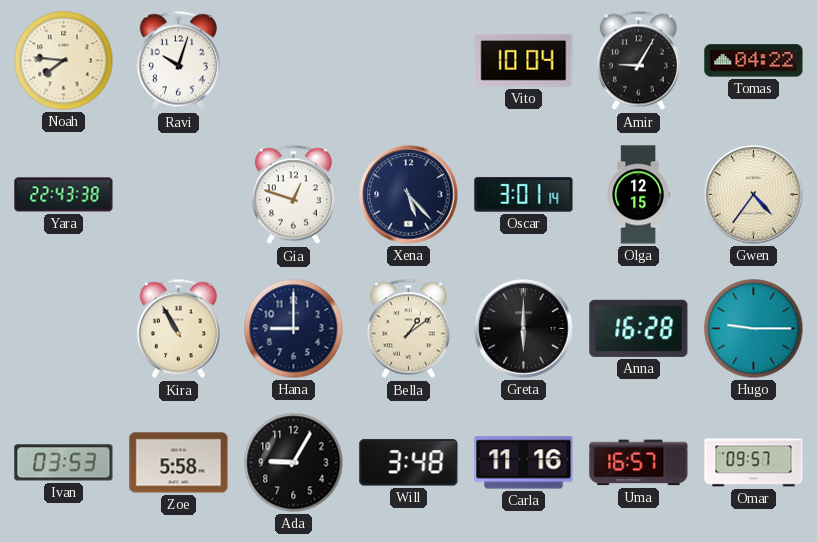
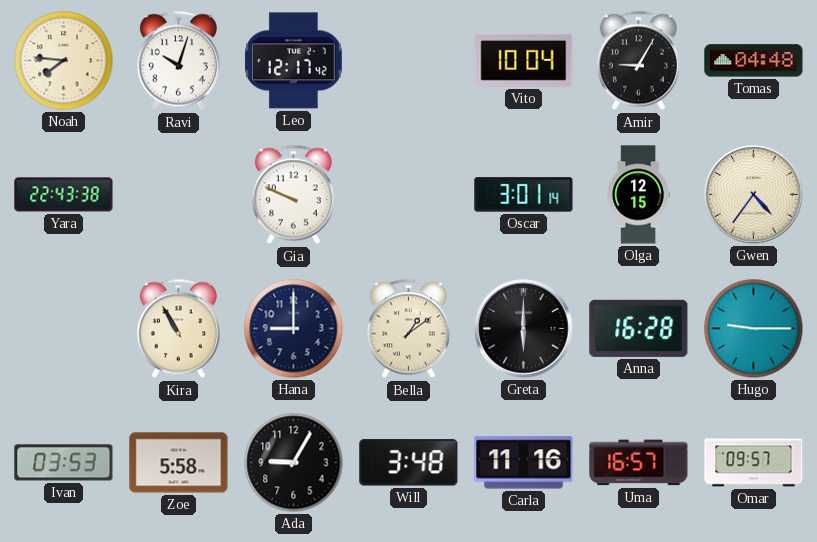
Leo: none -> 12:17
Tomas: 04:22 -> 04:48
Gia: 12:48 -> 9:49
Xena: 5:23 -> none
